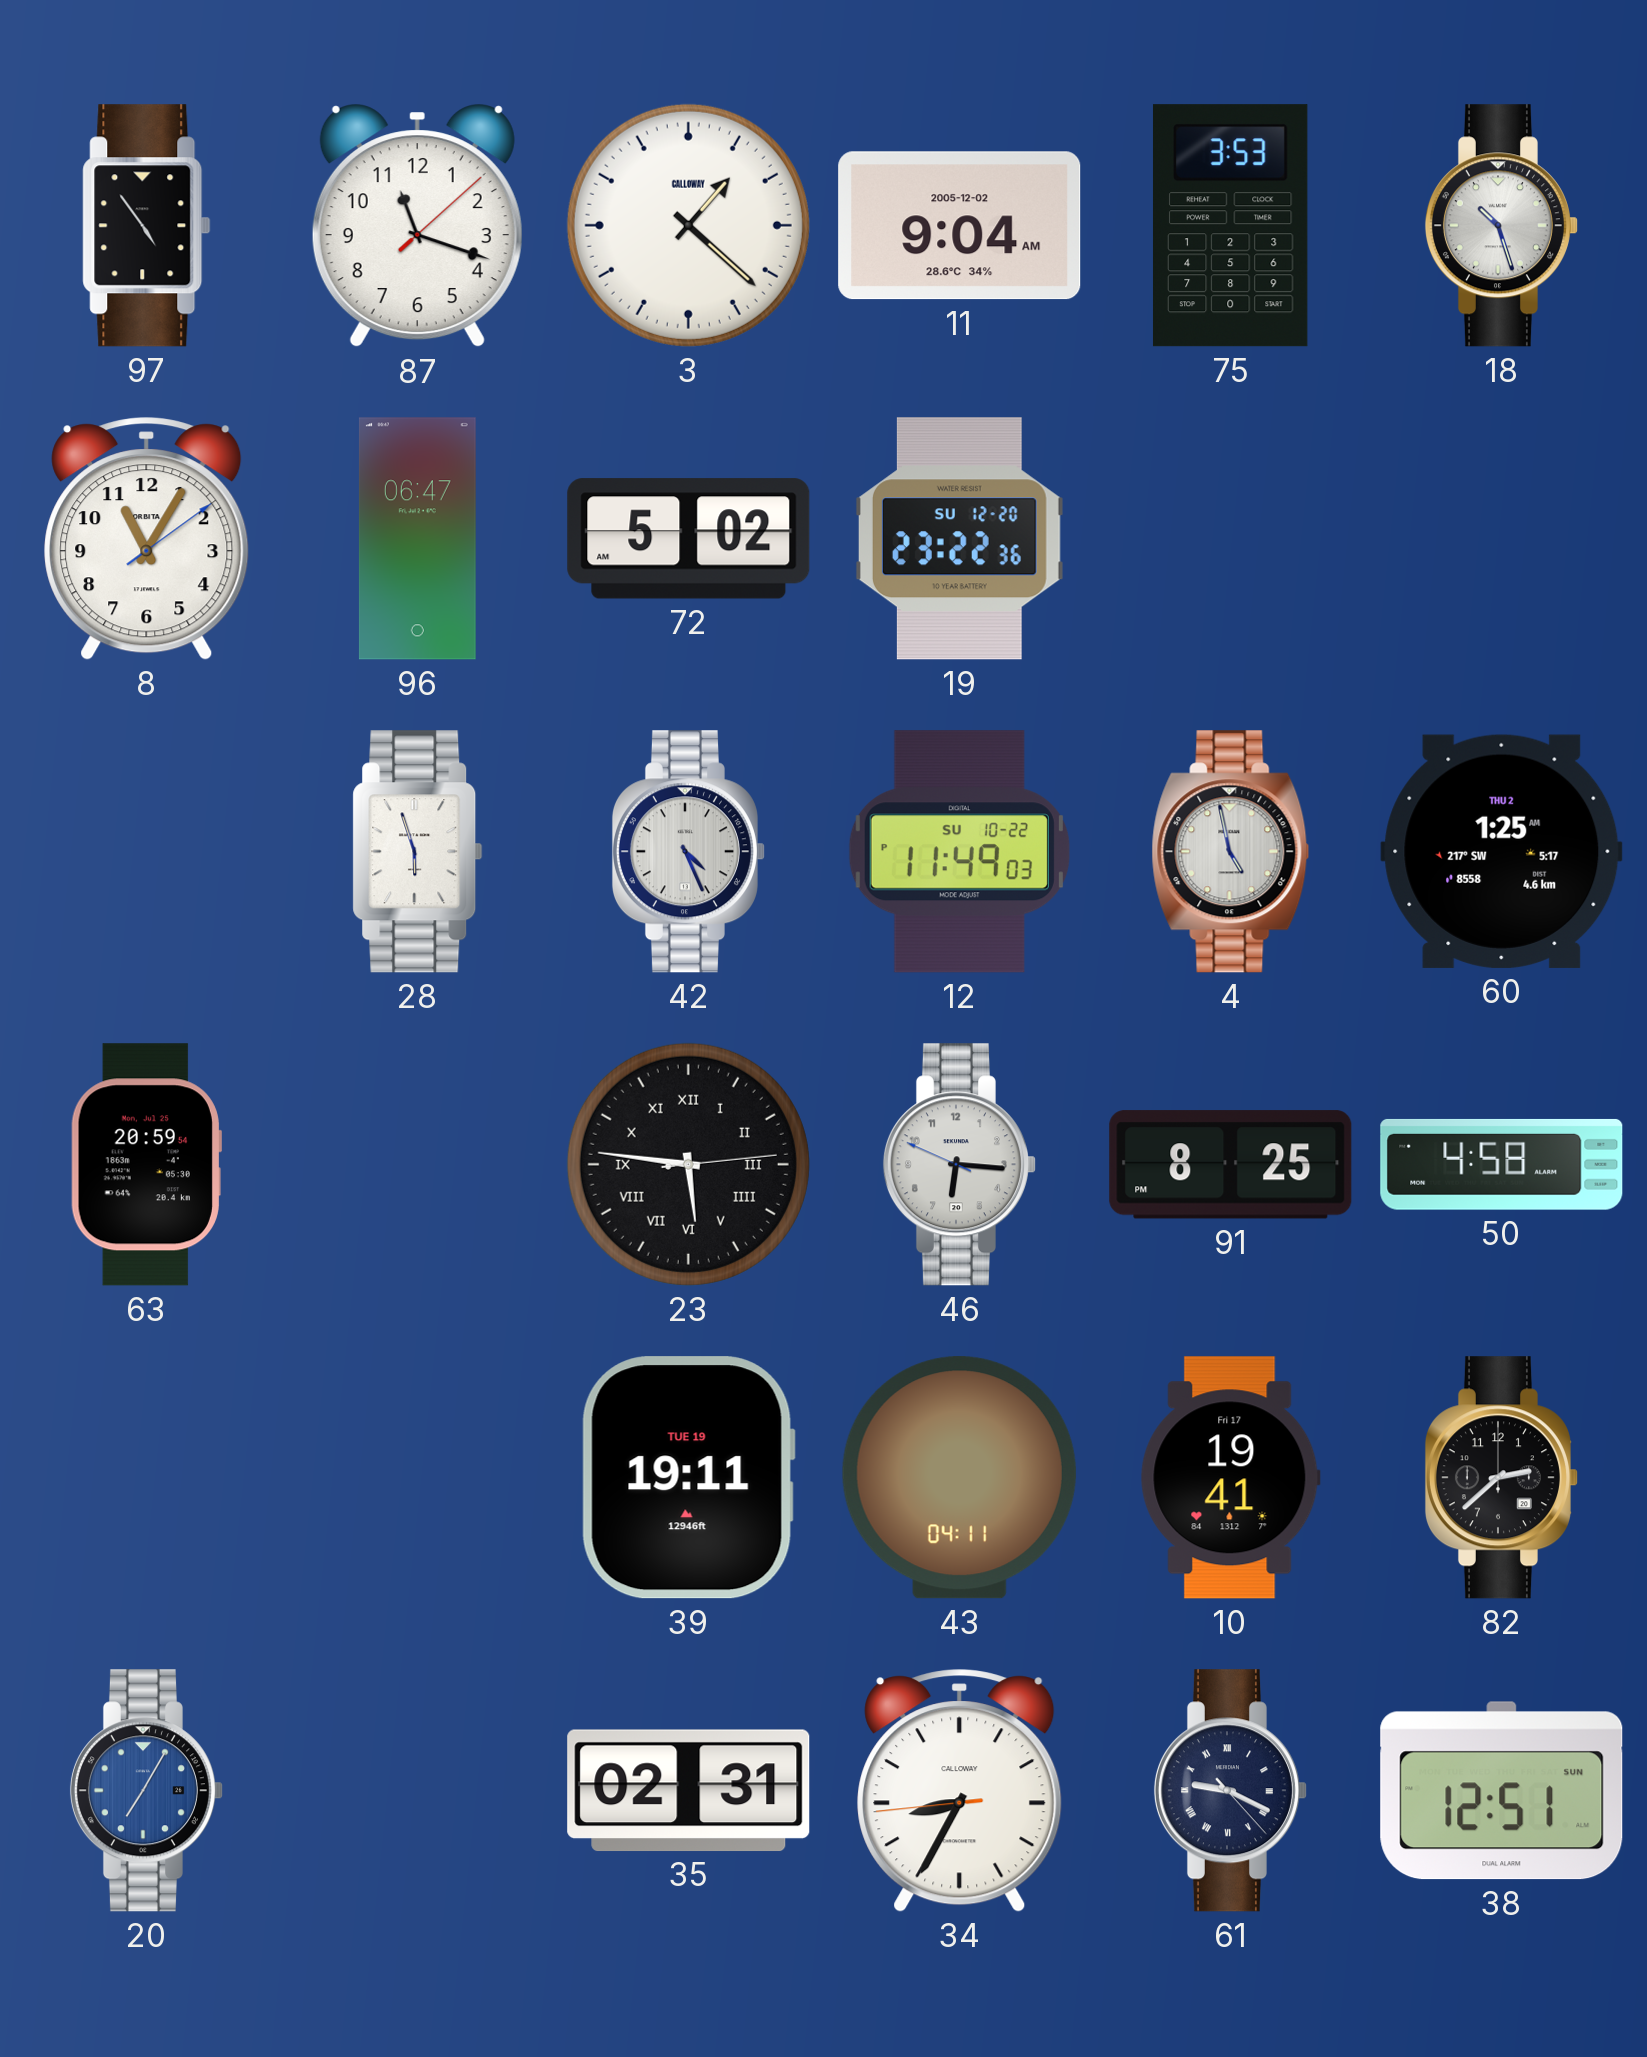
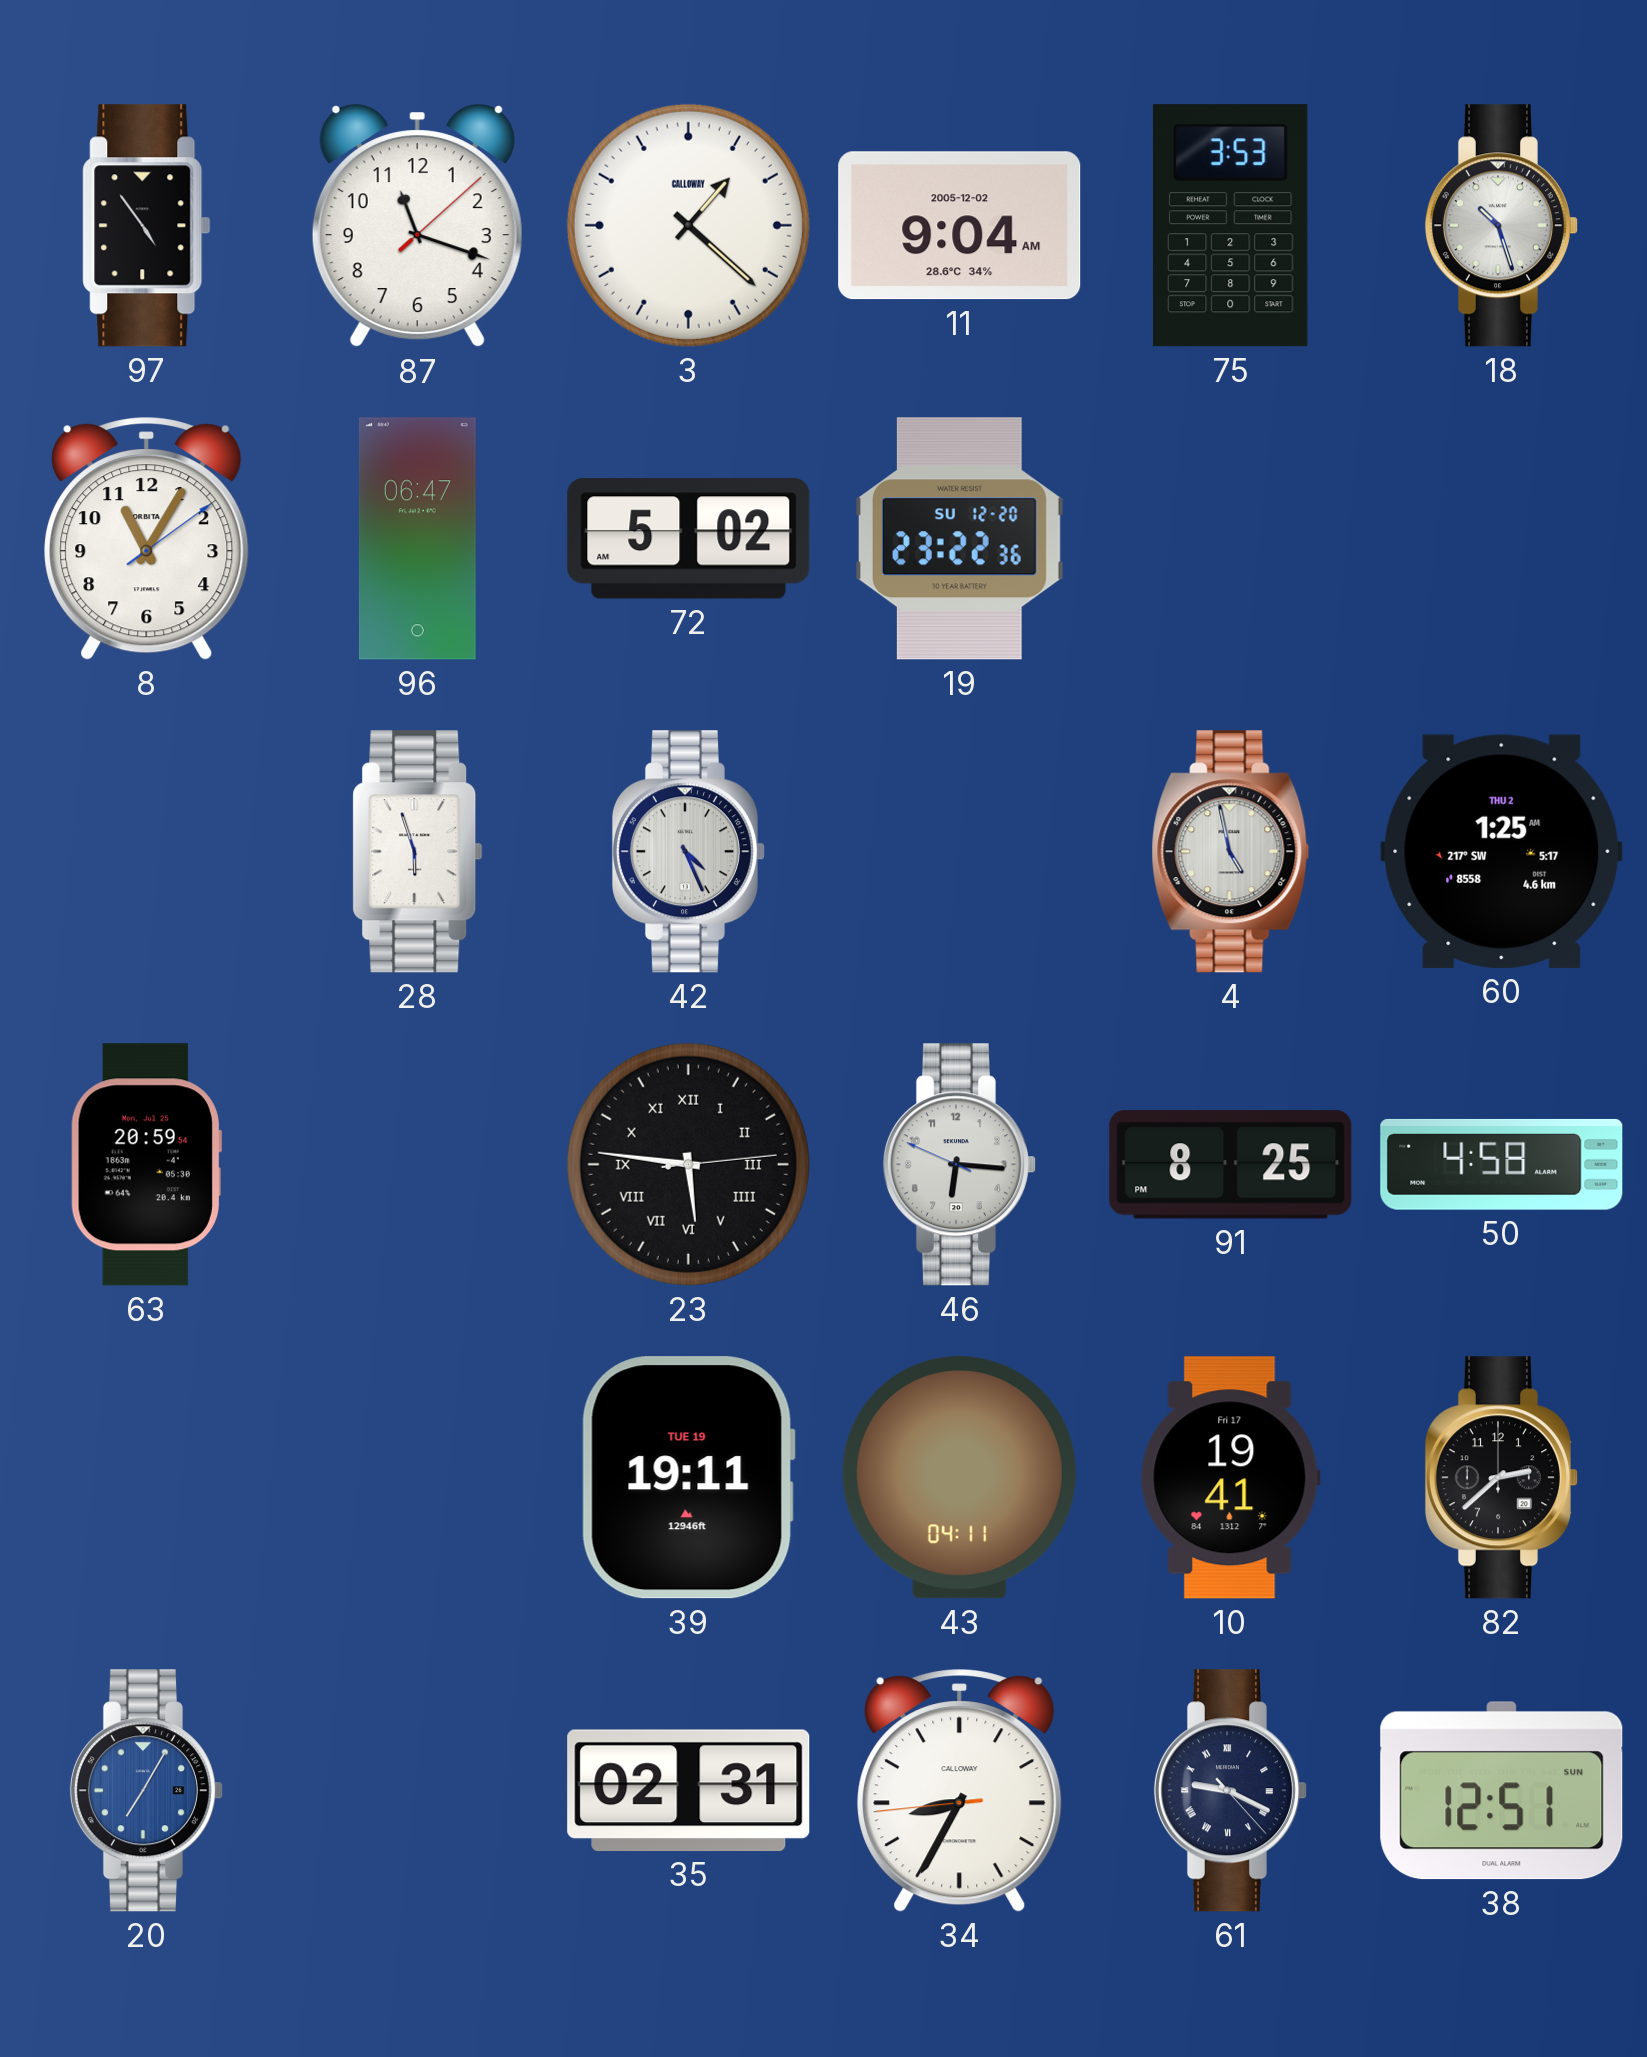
12: 11:49 -> none
